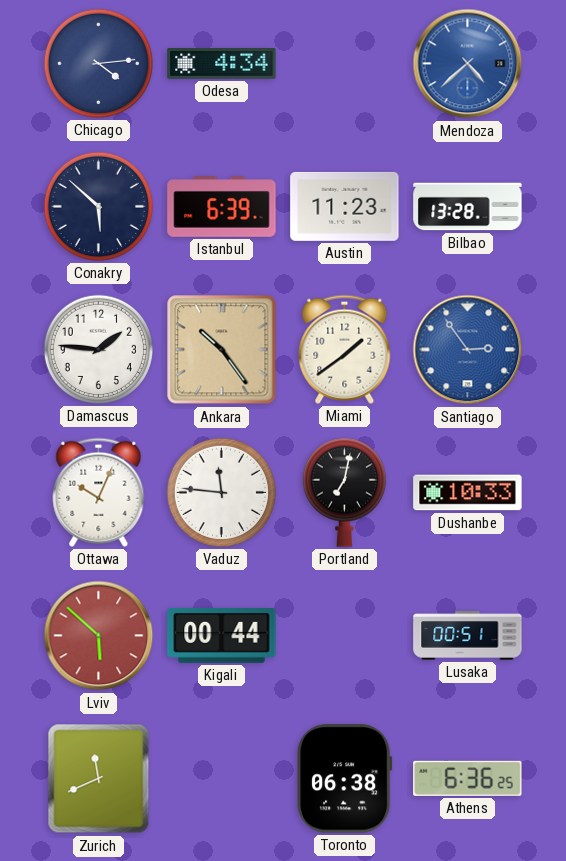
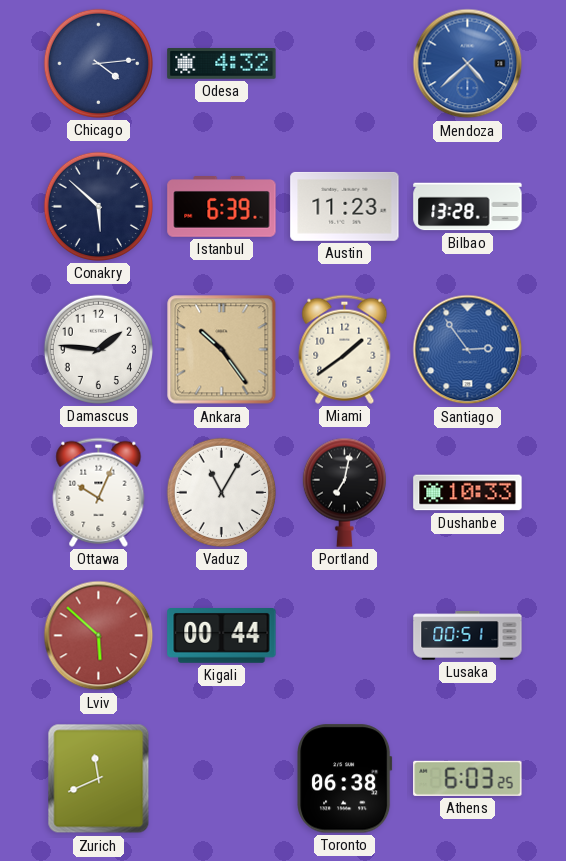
Odesa: 4:34 -> 4:32
Vaduz: 11:46 -> 11:05
Athens: 6:36 -> 6:03
